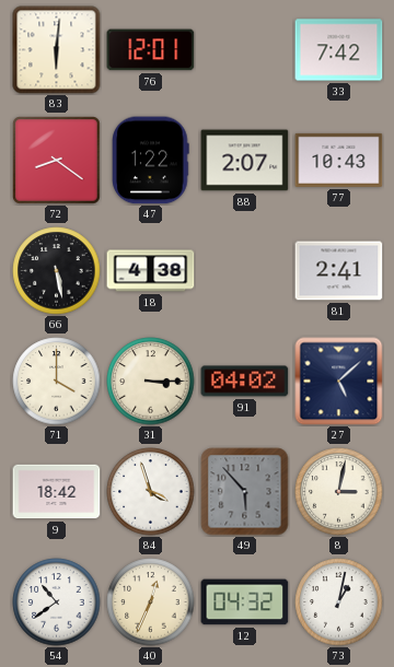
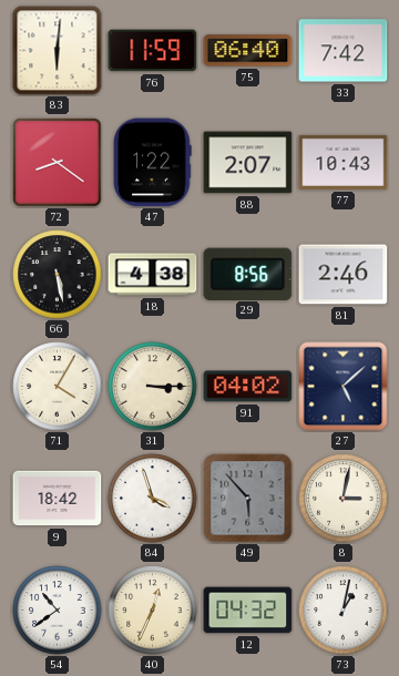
76: 12:01 -> 11:59
75: none -> 06:40
29: none -> 8:56
81: 2:41 -> 2:46
71: 4:00 -> 4:05
